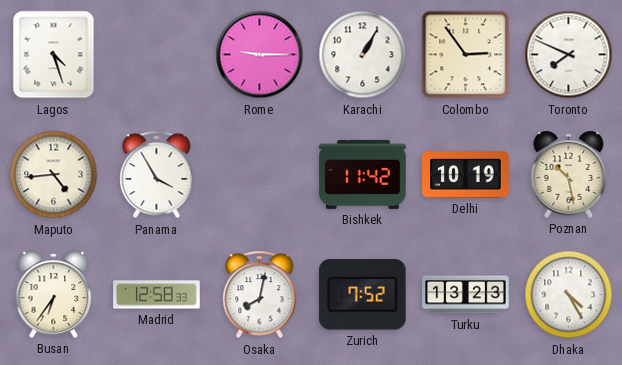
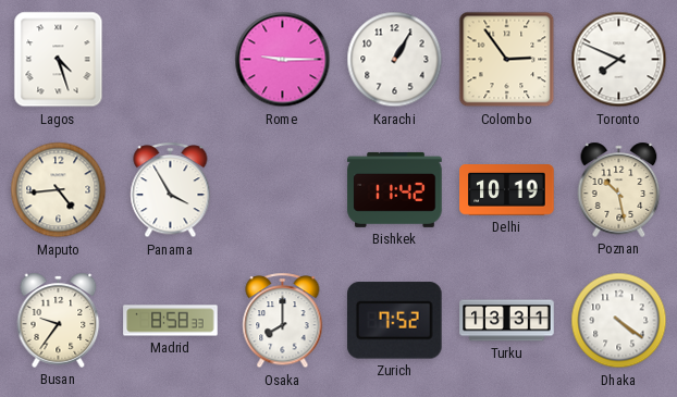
Busan: 6:36 -> 9:36
Madrid: 12:58 -> 8:58
Osaka: 8:02 -> 8:00
Turku: 13:23 -> 13:31
Dhaka: 4:25 -> 4:21
